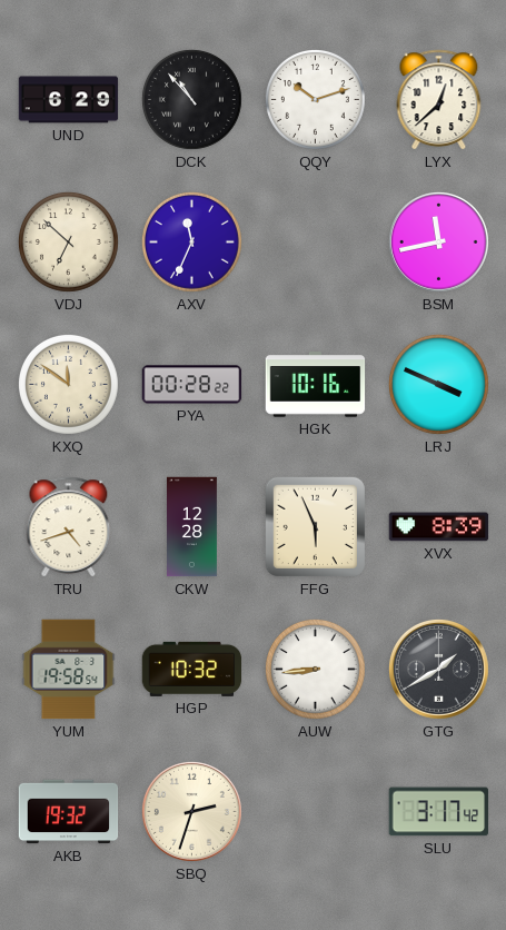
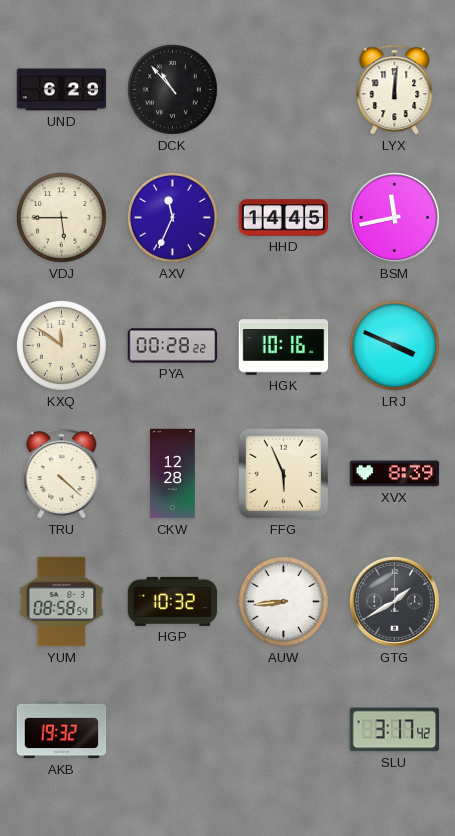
QQY: 10:12 -> none
LYX: 12:38 -> 12:01
VDJ: 6:52 -> 5:45
HHD: none -> 14:45
TRU: 4:42 -> 4:22
YUM: 19:58 -> 08:58
SBQ: 2:33 -> none
